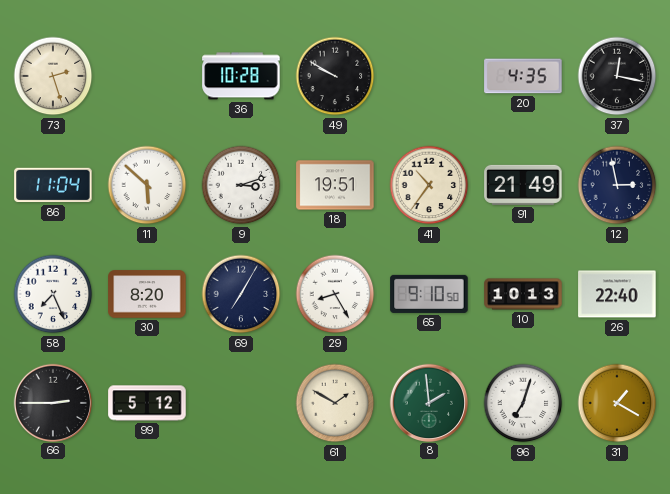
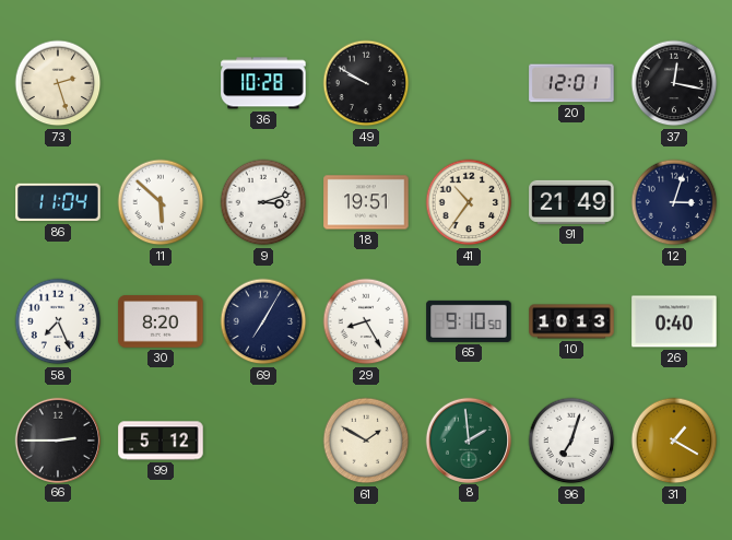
20: 4:35 -> 12:01
12: 2:58 -> 3:03
26: 22:40 -> 0:40
